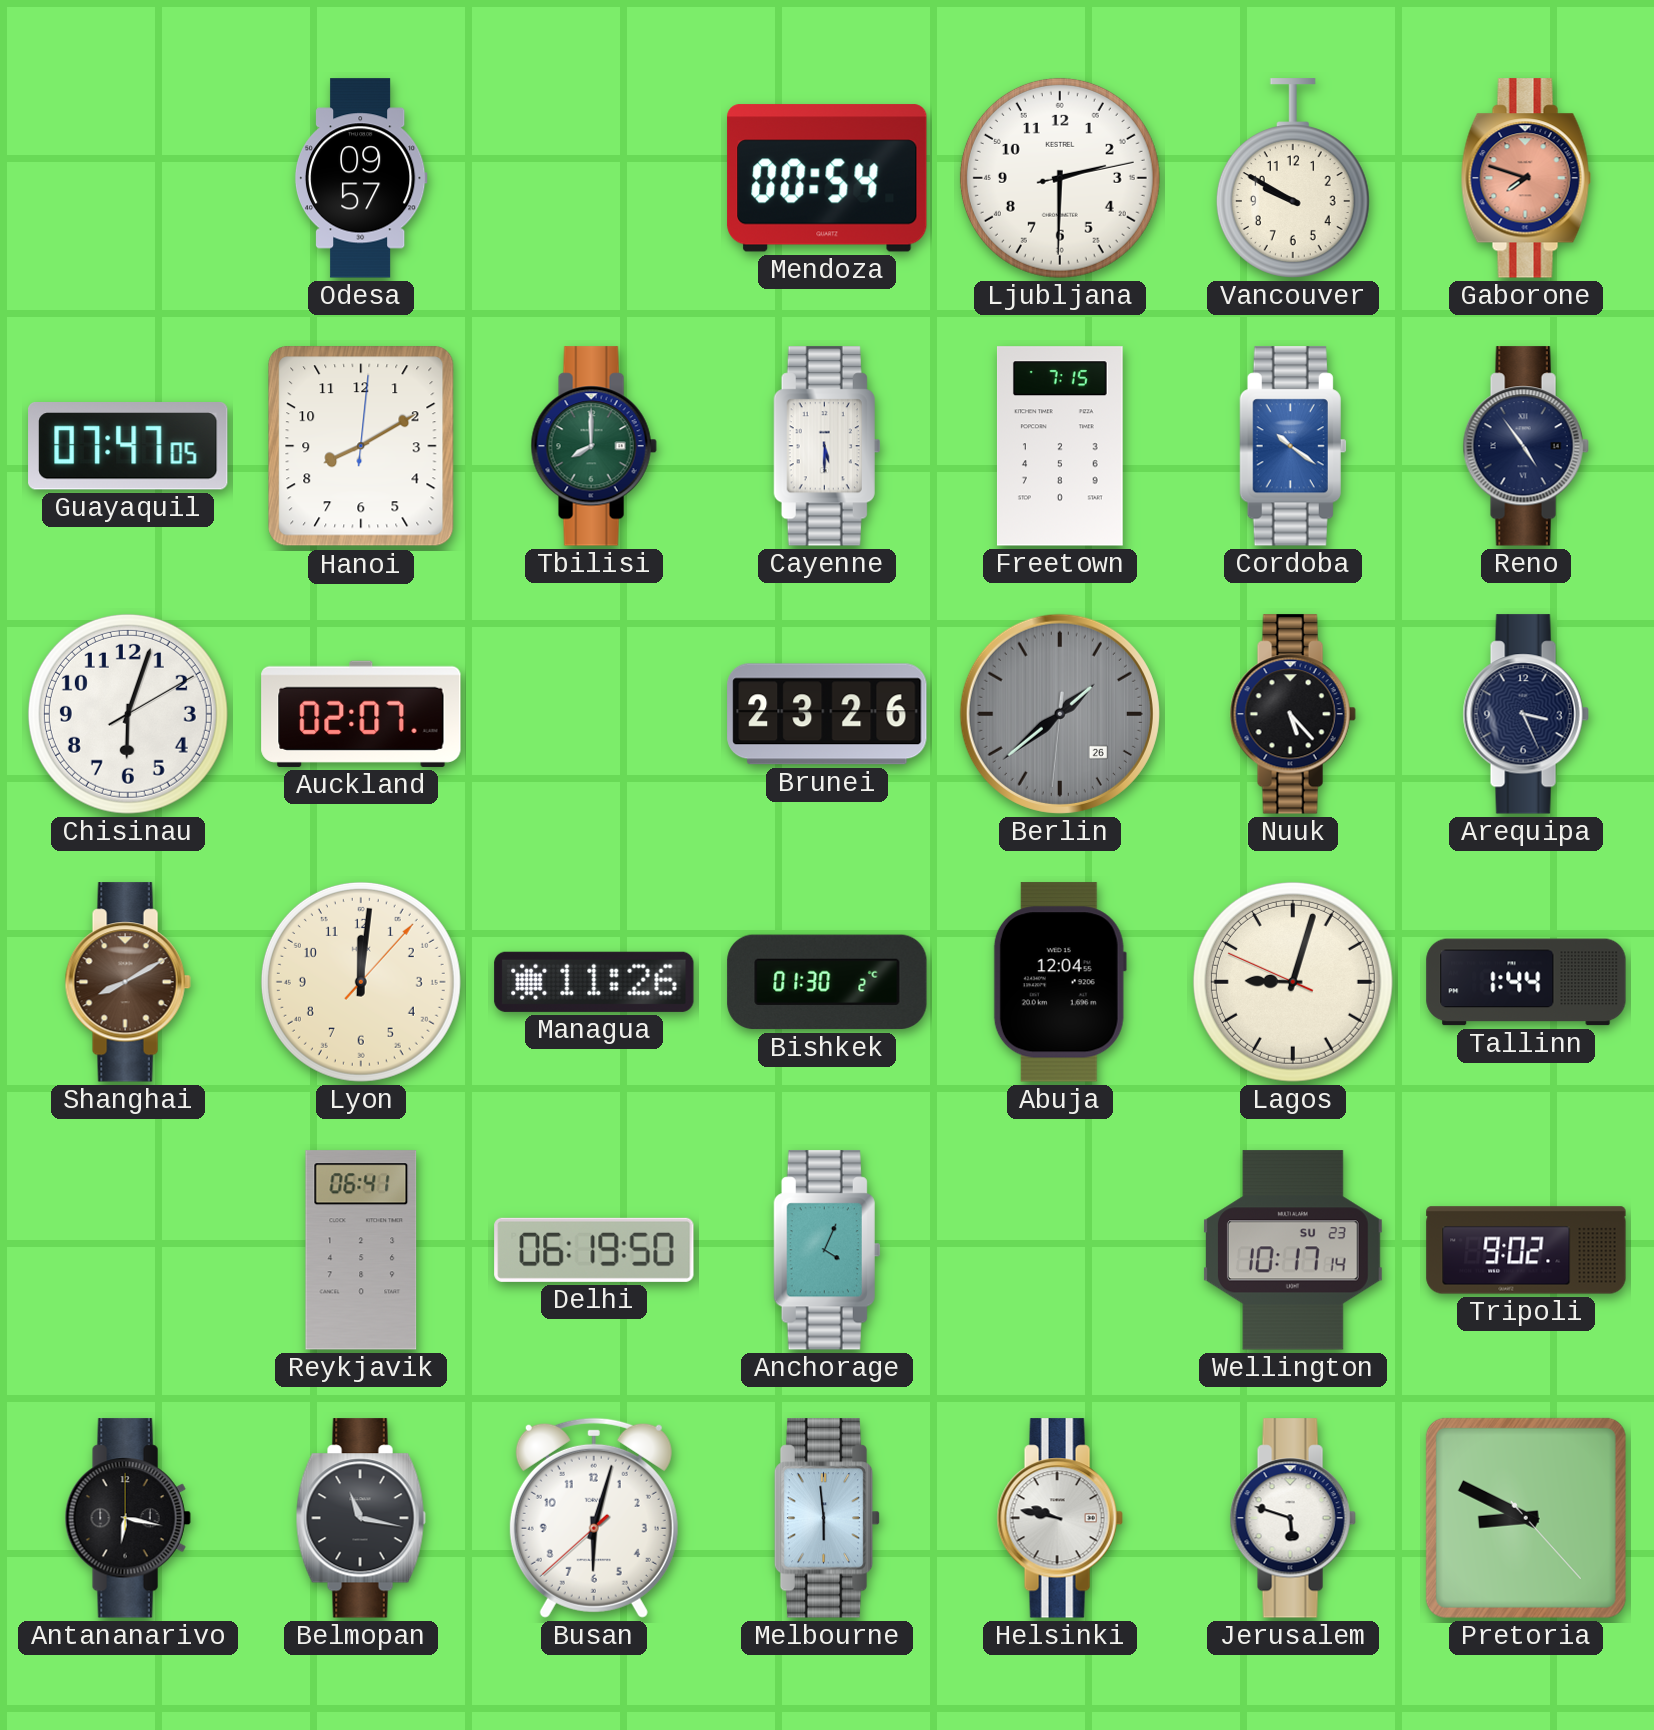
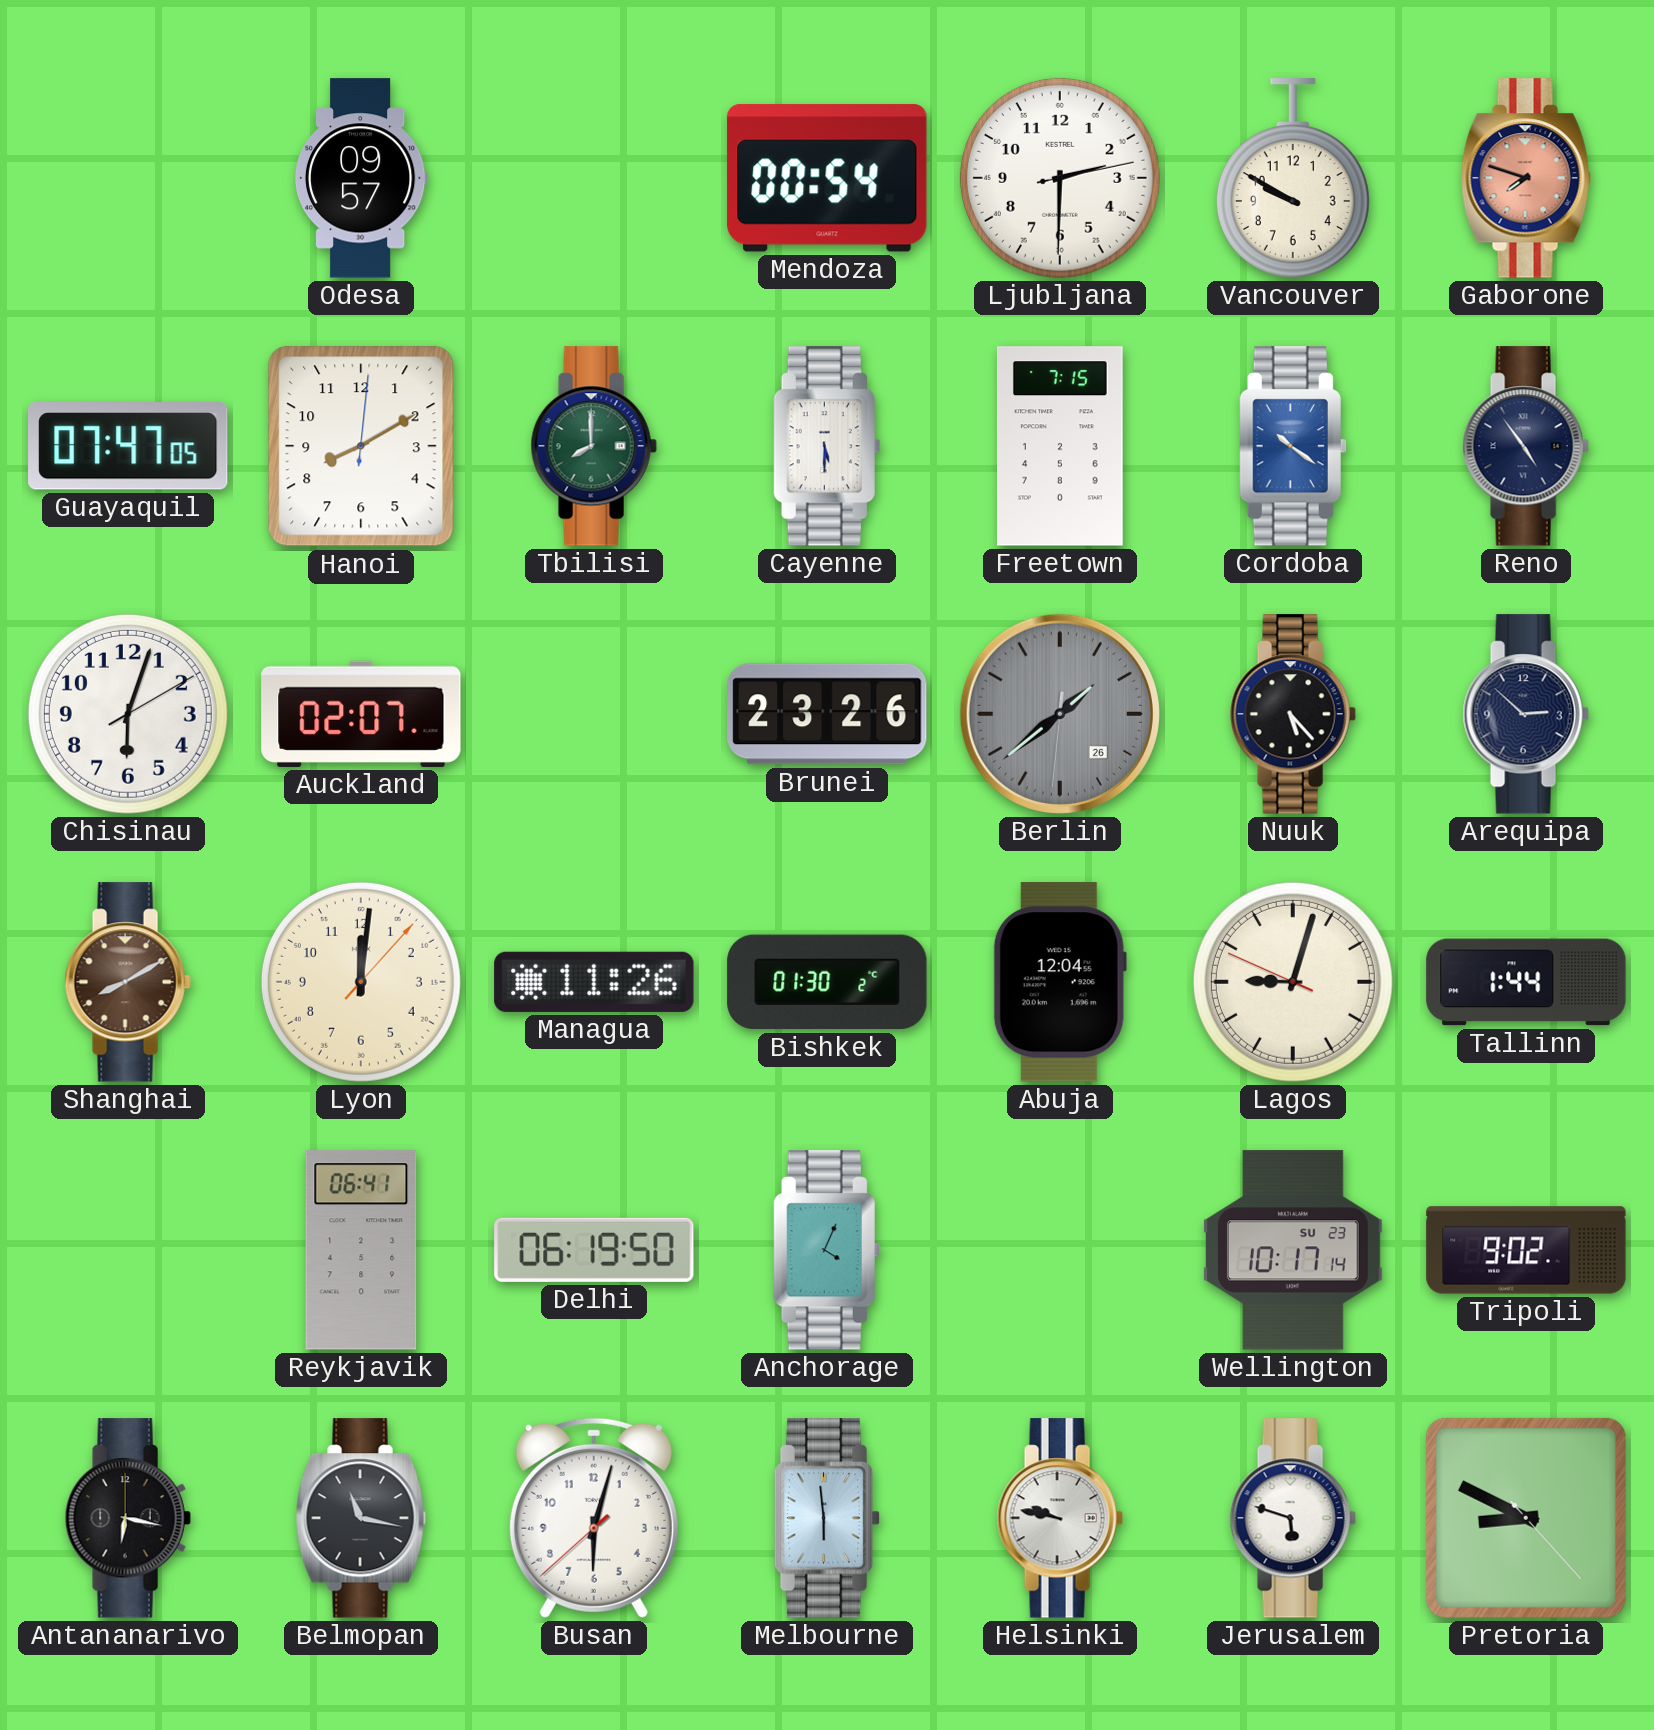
Arequipa: 3:26 -> 2:52
